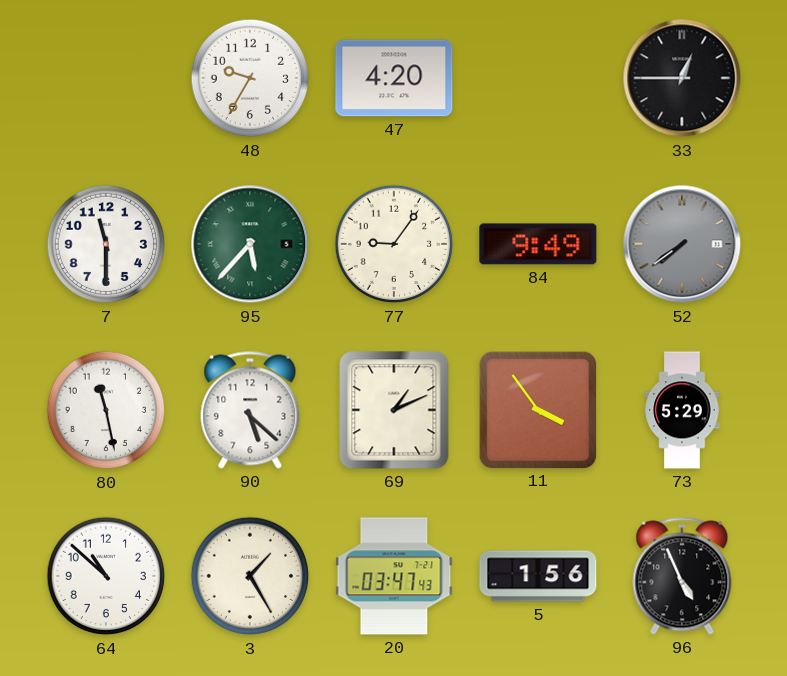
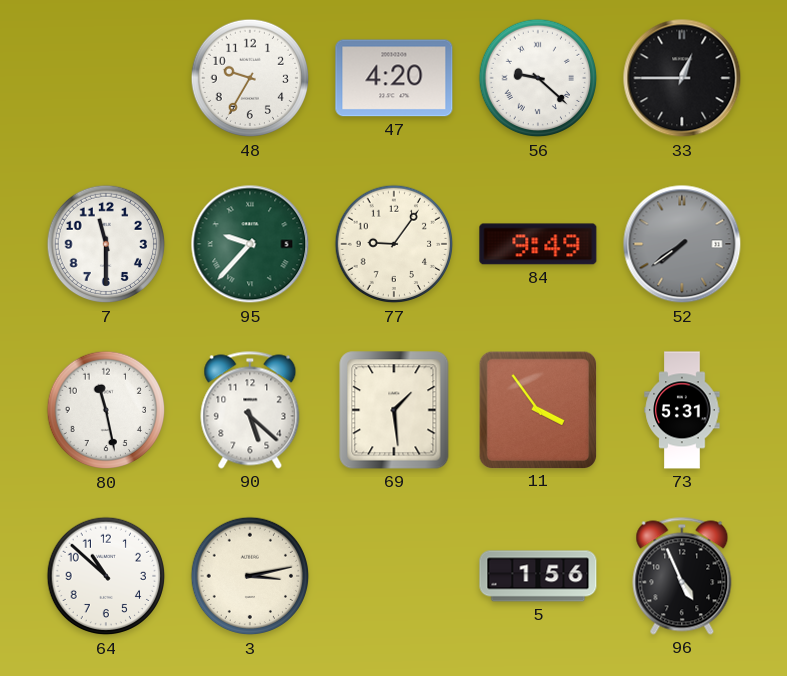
56: none -> 9:22
95: 5:37 -> 9:37
69: 1:11 -> 1:29
73: 5:29 -> 5:31
3: 1:25 -> 3:13
20: 03:47 -> none
